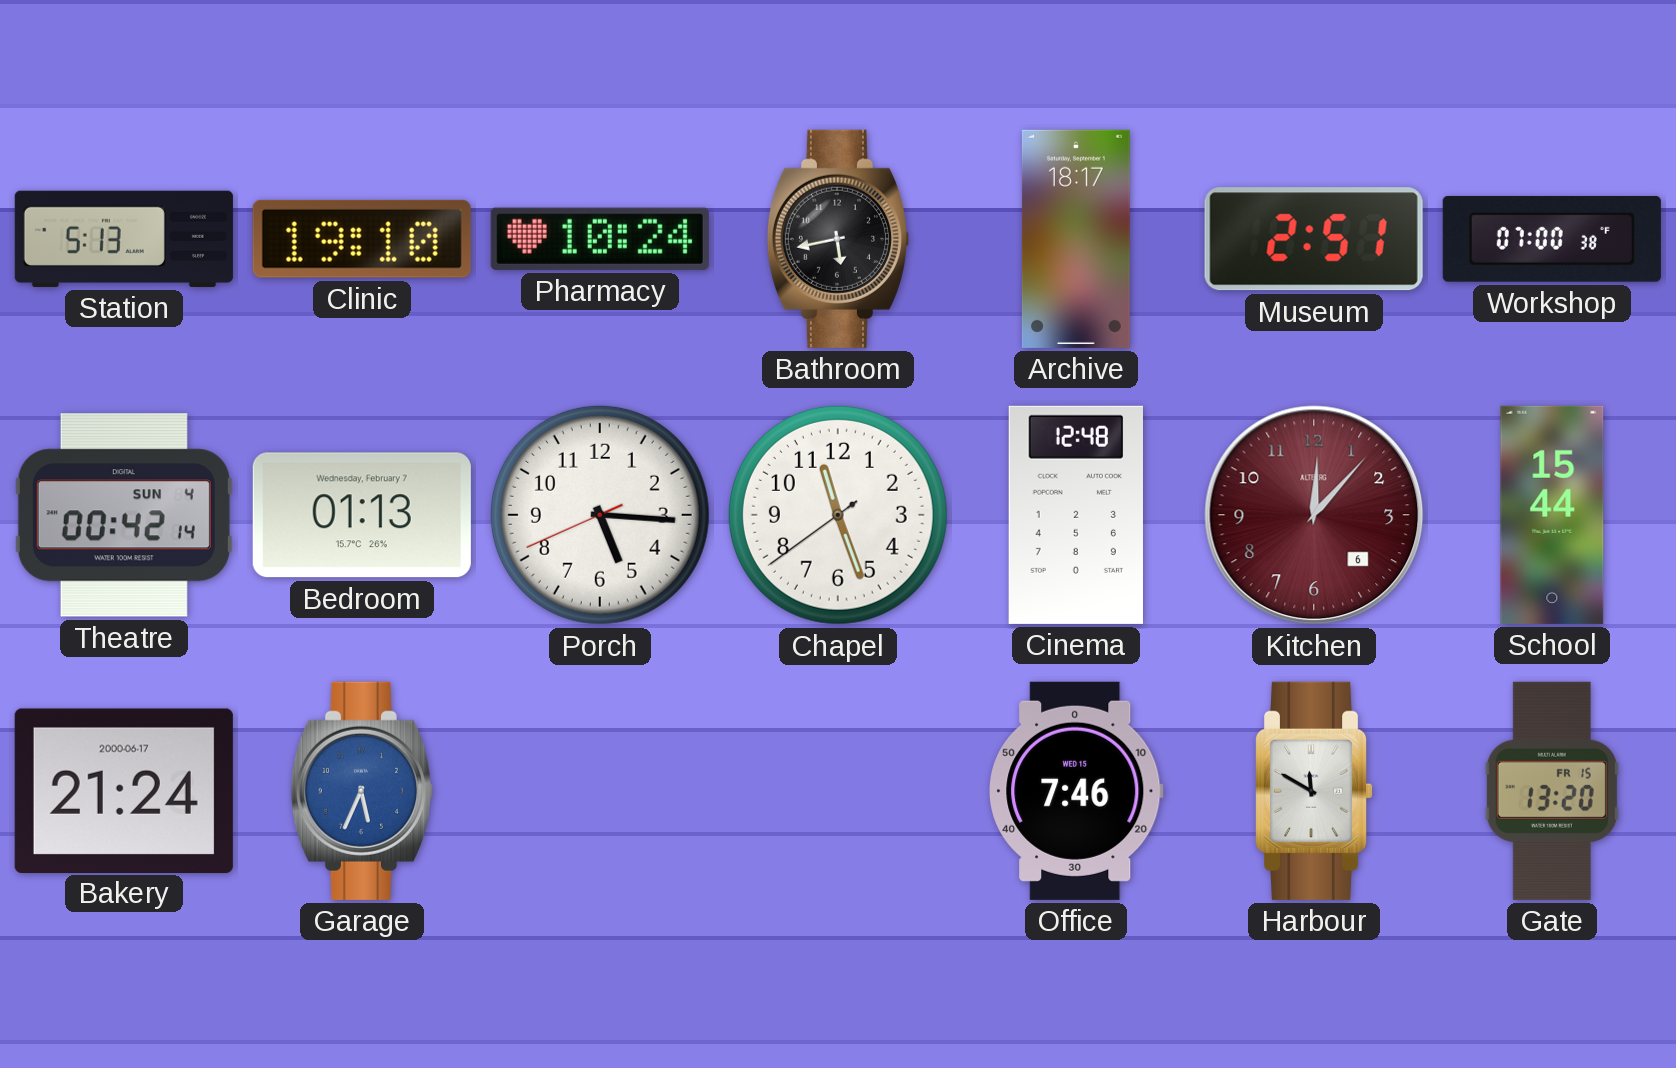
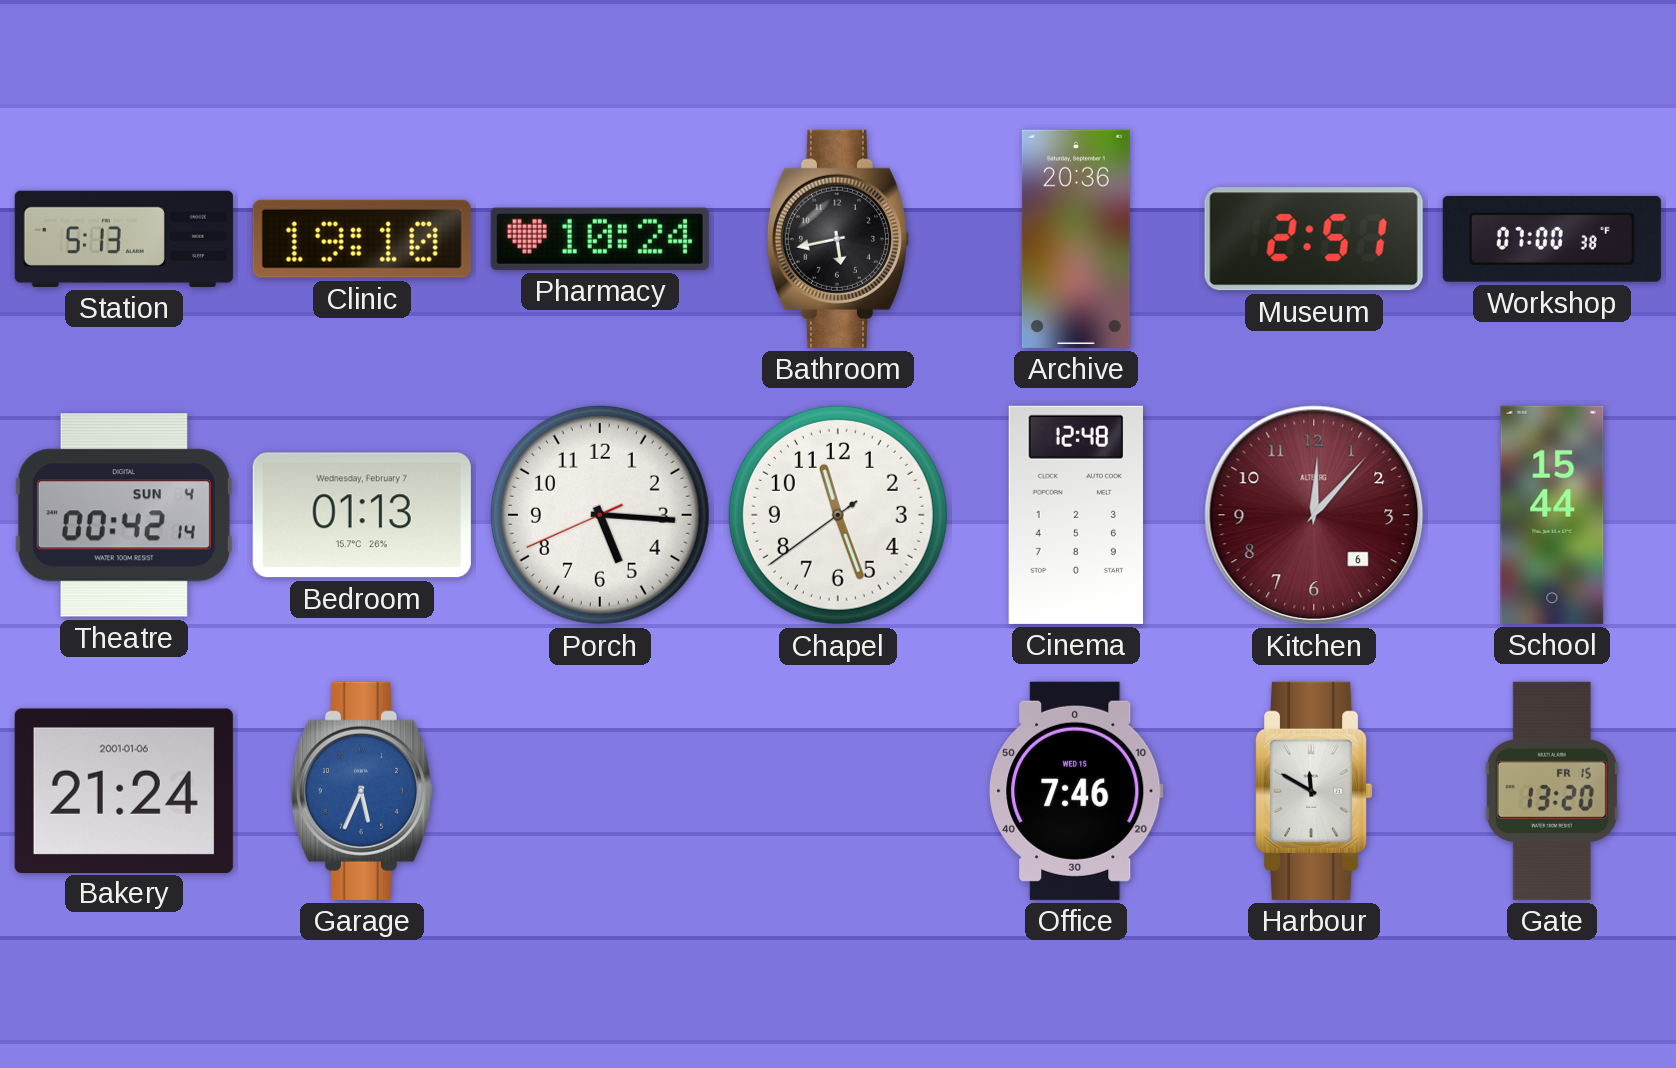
Archive: 18:17 -> 20:36
Bakery date: 2000-06-17 -> 2001-01-06
